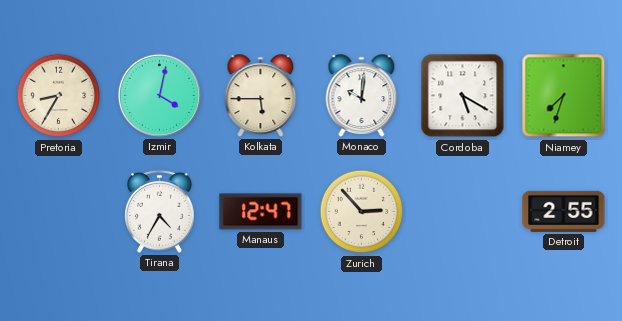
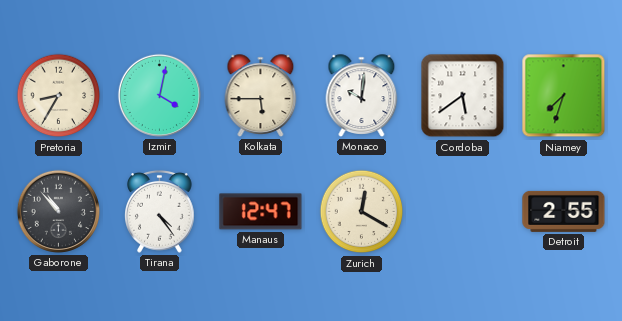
Cordoba: 5:20 -> 5:39
Gaborone: none -> 10:53
Tirana: 4:35 -> 4:24
Zurich: 2:53 -> 12:20
